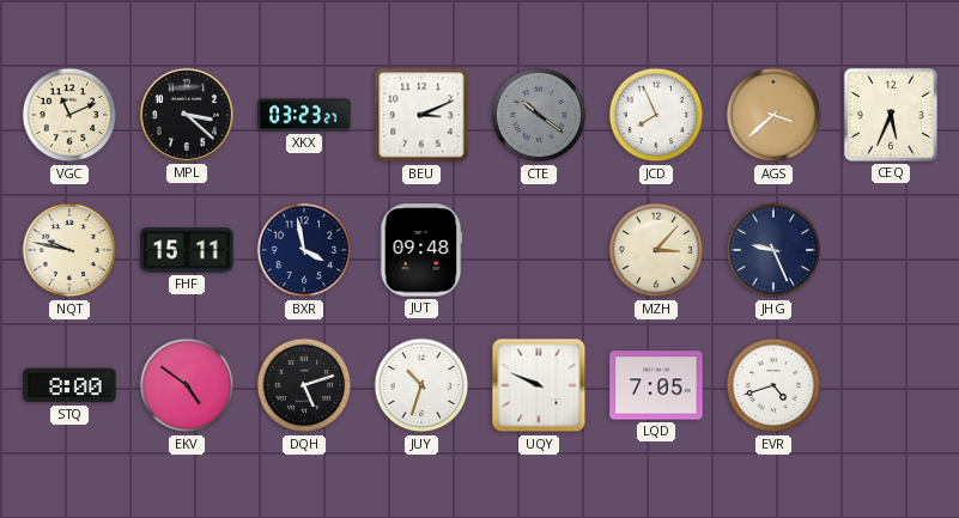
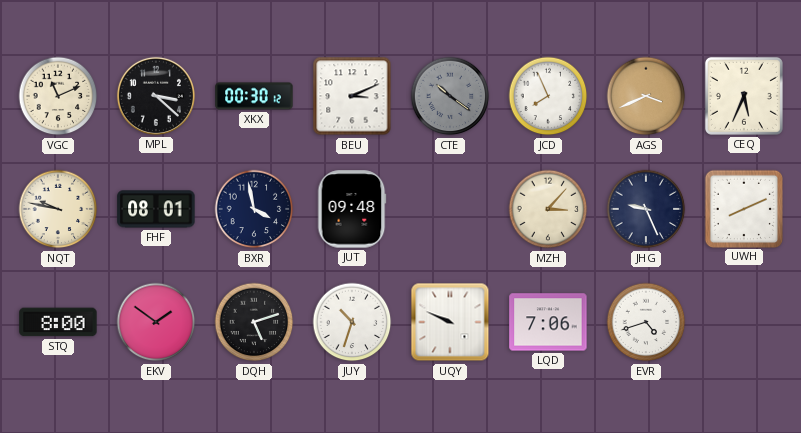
XKX: 03:23 -> 00:30
AGS: 3:38 -> 3:41
FHF: 15:11 -> 08:01
UWH: none -> 8:11
EKV: 4:51 -> 1:51
LQD: 7:05 -> 7:06
